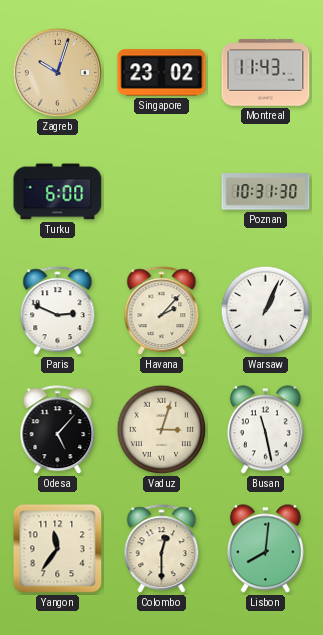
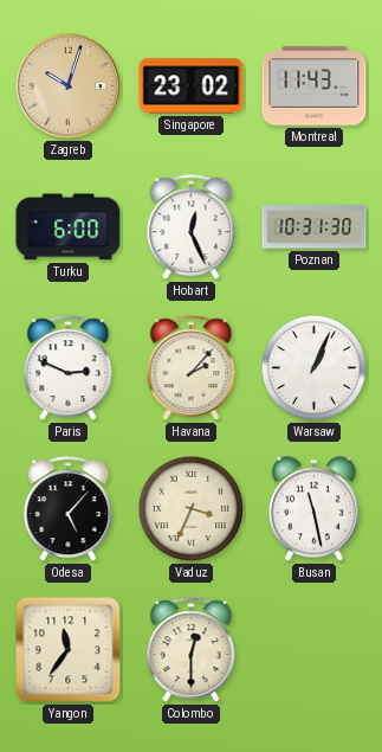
Hobart: none -> 12:26
Vaduz: 3:03 -> 3:34
Lisbon: 8:01 -> none
